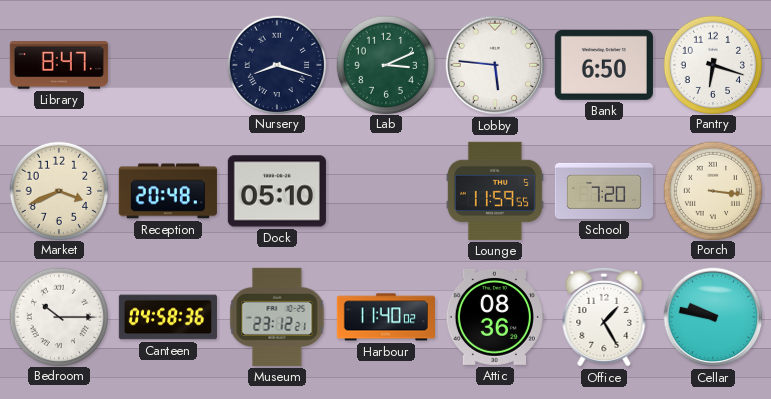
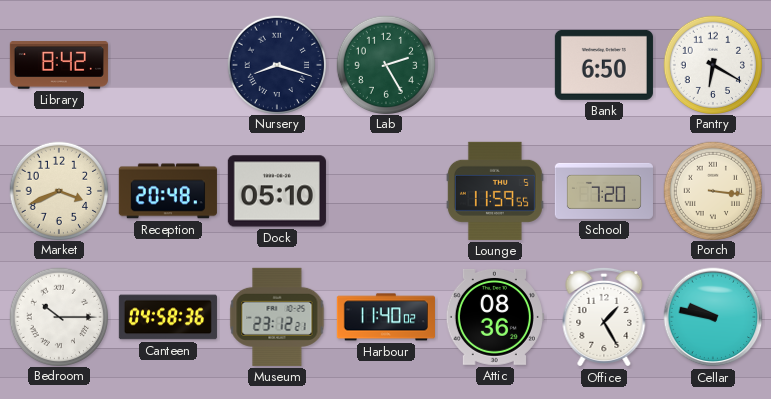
Library: 8:47 -> 8:42
Lab: 3:11 -> 2:25
Lobby: 5:46 -> none
Pantry: 6:18 -> 6:20
